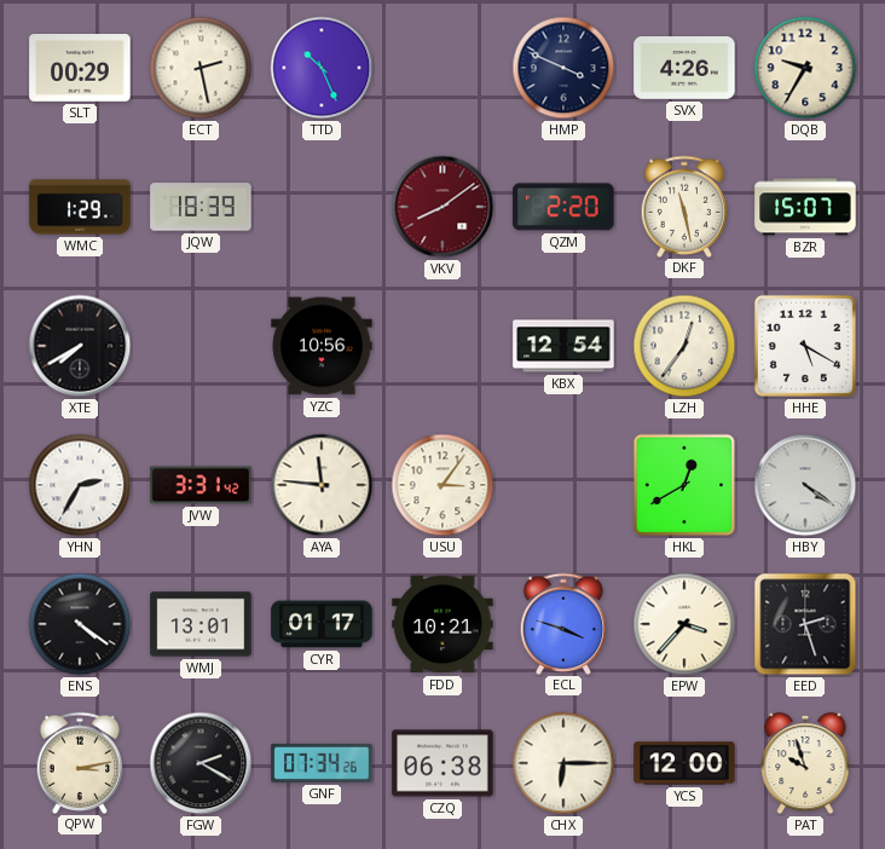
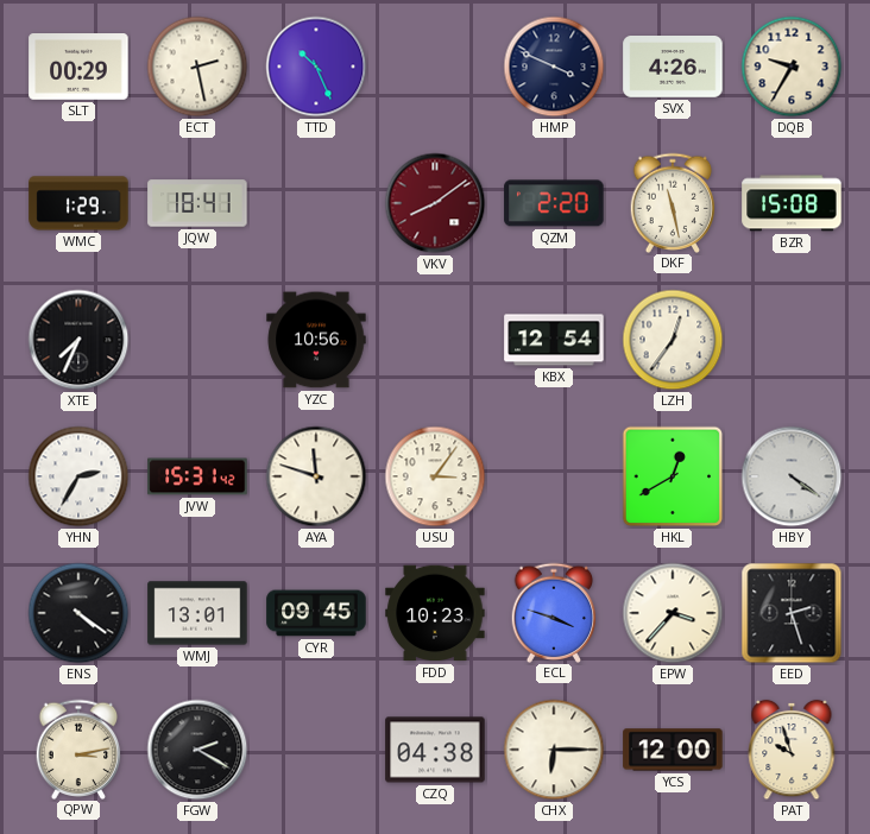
JQW: 18:39 -> 18:41
BZR: 15:07 -> 15:08
XTE: 7:40 -> 7:34
HHE: 5:20 -> none
JVW: 3:31 -> 15:31
AYA: 11:46 -> 11:48
CYR: 01:17 -> 09:45
FDD: 10:21 -> 10:23
GNF: 07:34 -> none
CZQ: 06:38 -> 04:38
